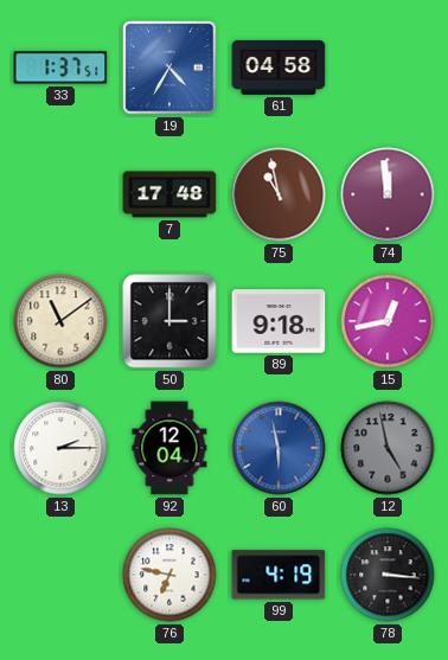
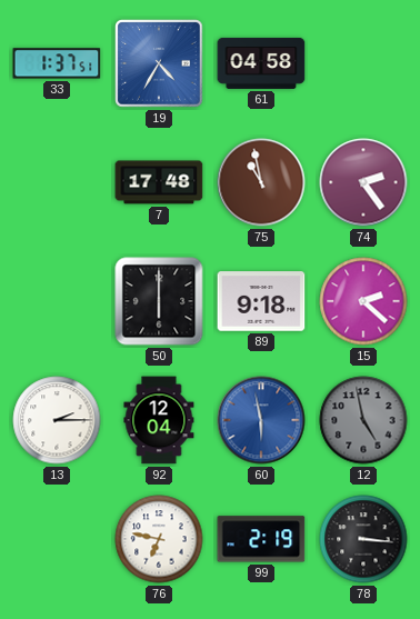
74: 11:59 -> 2:24
80: 11:09 -> none
50: 3:00 -> 6:00
15: 12:43 -> 2:22
99: 4:19 -> 2:19
